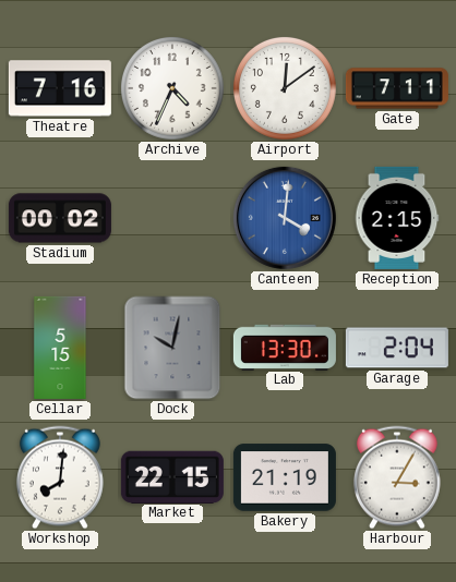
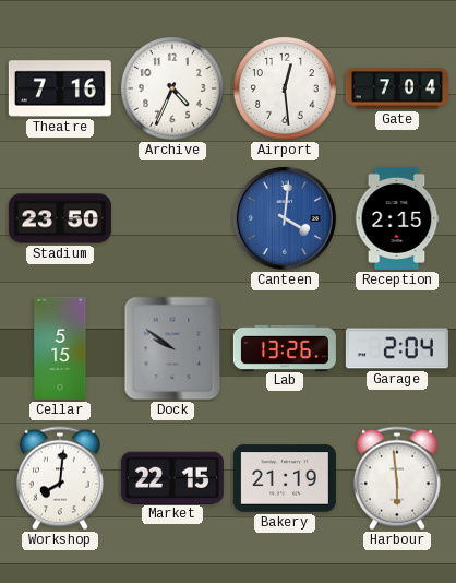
Airport: 12:09 -> 12:29
Gate: 7:11 -> 7:04
Stadium: 00:02 -> 23:50
Dock: 10:02 -> 9:51
Lab: 13:30 -> 13:26
Harbour: 3:05 -> 5:59
